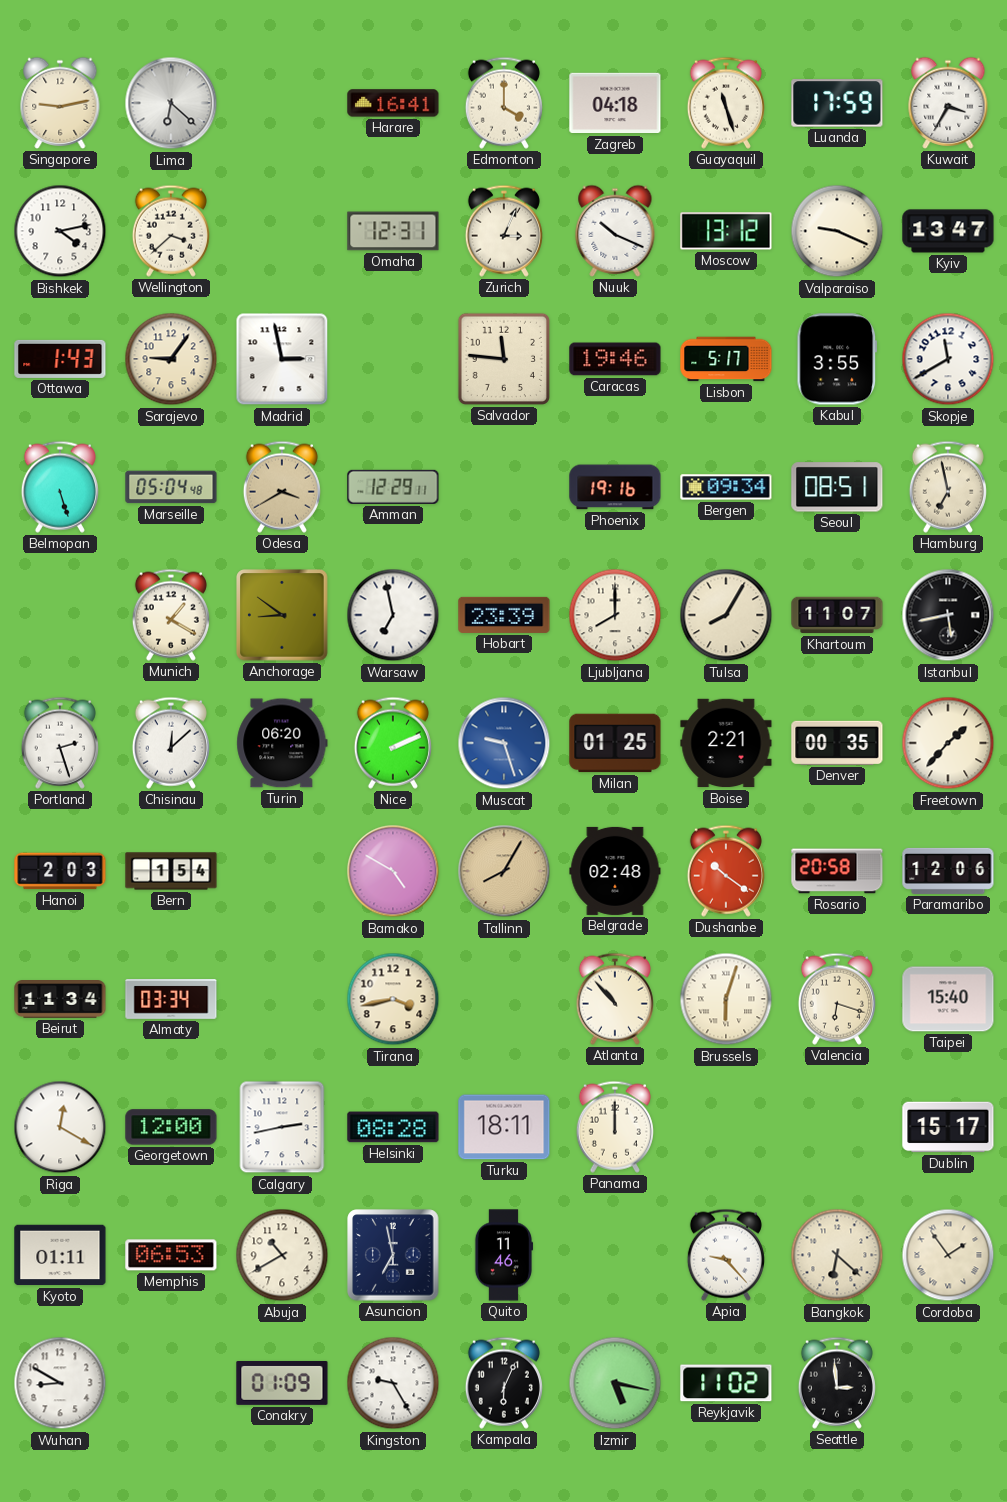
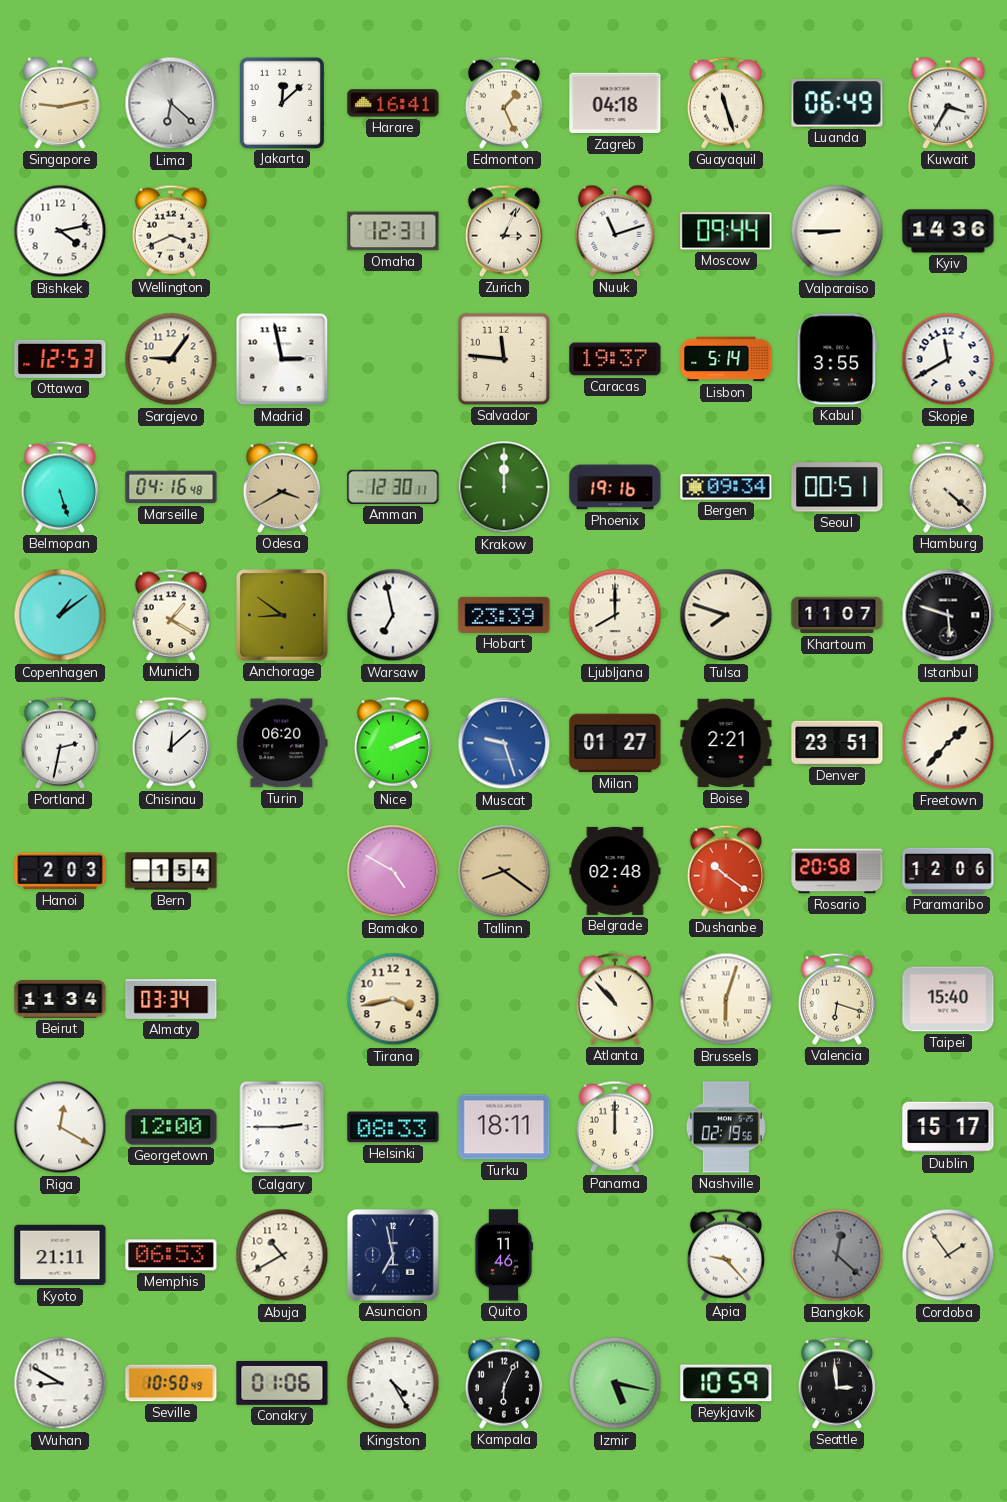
Jakarta: none -> 12:08
Edmonton: 4:00 -> 1:26
Luanda: 17:59 -> 06:49
Wellington: 3:38 -> 3:41
Nuuk: 10:19 -> 11:12
Moscow: 13:12 -> 09:44
Valparaiso: 9:19 -> 8:45
Kyiv: 13:47 -> 14:36
Ottawa: 1:43 -> 12:53
Caracas: 19:46 -> 19:37
Lisbon: 5:17 -> 5:14
Marseille: 05:04 -> 04:16
Amman: 12:29 -> 12:30
Krakow: none -> 12:00
Seoul: 08:51 -> 00:51
Hamburg: 6:58 -> 4:22
Copenhagen: none -> 1:09
Tulsa: 8:05 -> 7:48
Istanbul: 5:43 -> 5:48
Portland: 2:27 -> 2:32
Milan: 01:25 -> 01:27
Denver: 00:35 -> 23:51
Tallinn: 8:05 -> 8:21
Calgary: 2:43 -> 2:45
Helsinki: 08:28 -> 08:33
Nashville: none -> 02:19
Kyoto: 01:11 -> 21:11
Bangkok: 6:22 -> 12:22
Bangkok dial: cream -> grey
Seville: none -> 10:50
Conakry: 01:09 -> 01:06
Kingston: 9:25 -> 4:25
Reykjavik: 11:02 -> 10:59
